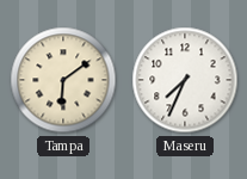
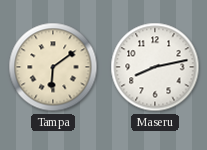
Maseru: 7:34 -> 8:13
